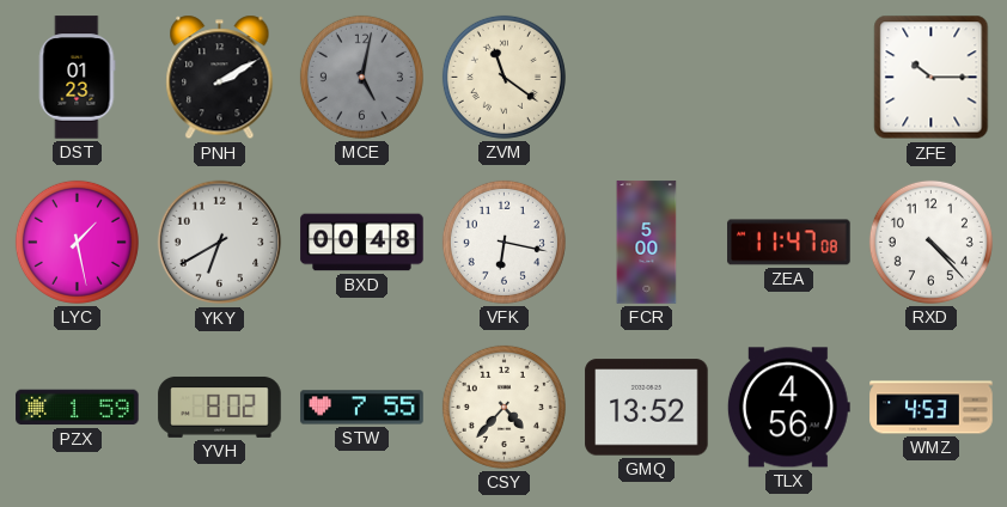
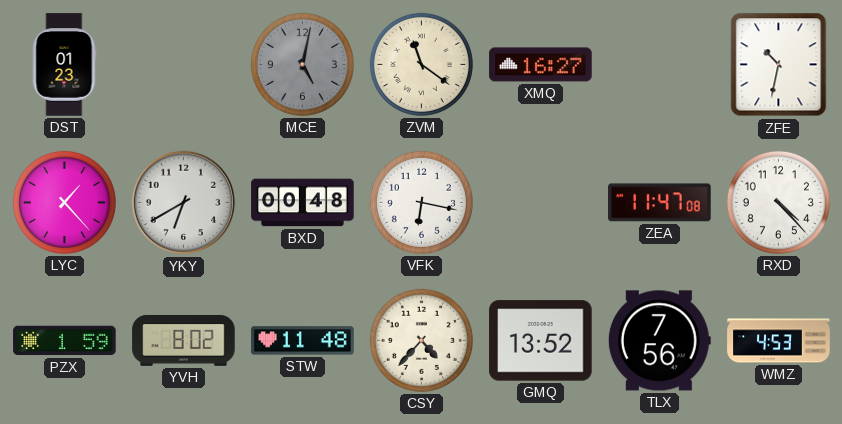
PNH: 2:10 -> none
XMQ: none -> 16:27
ZFE: 10:15 -> 10:32
LYC: 1:28 -> 1:23
FCR: 5:00 -> none
STW: 7:55 -> 11:48
TLX: 4:56 -> 7:56
